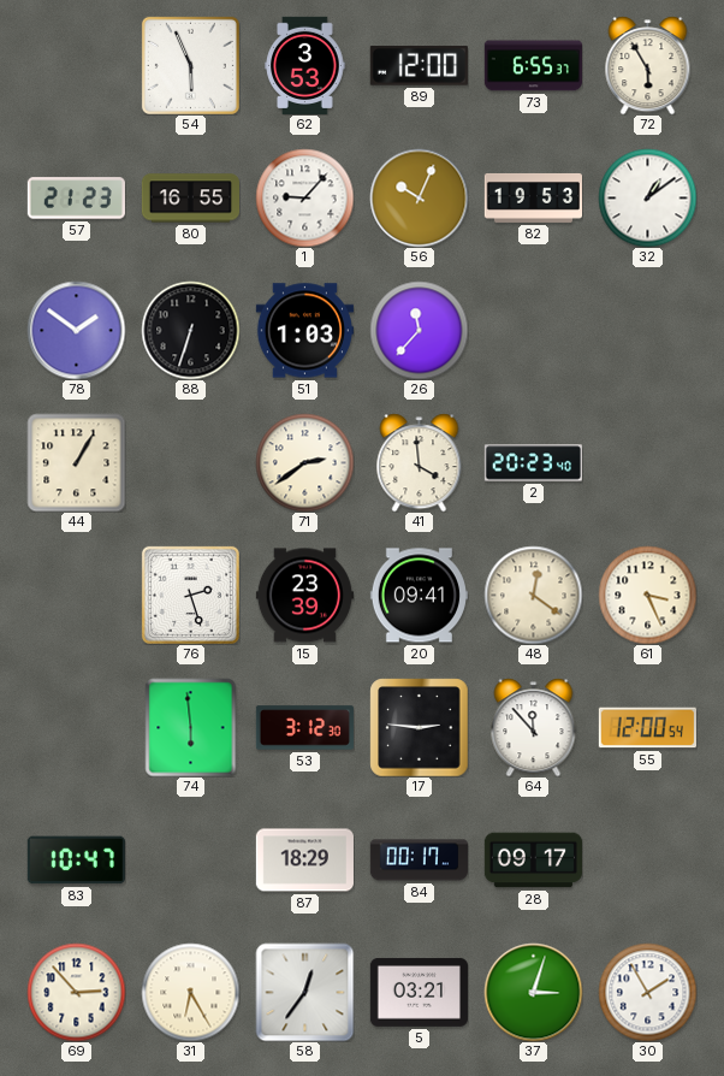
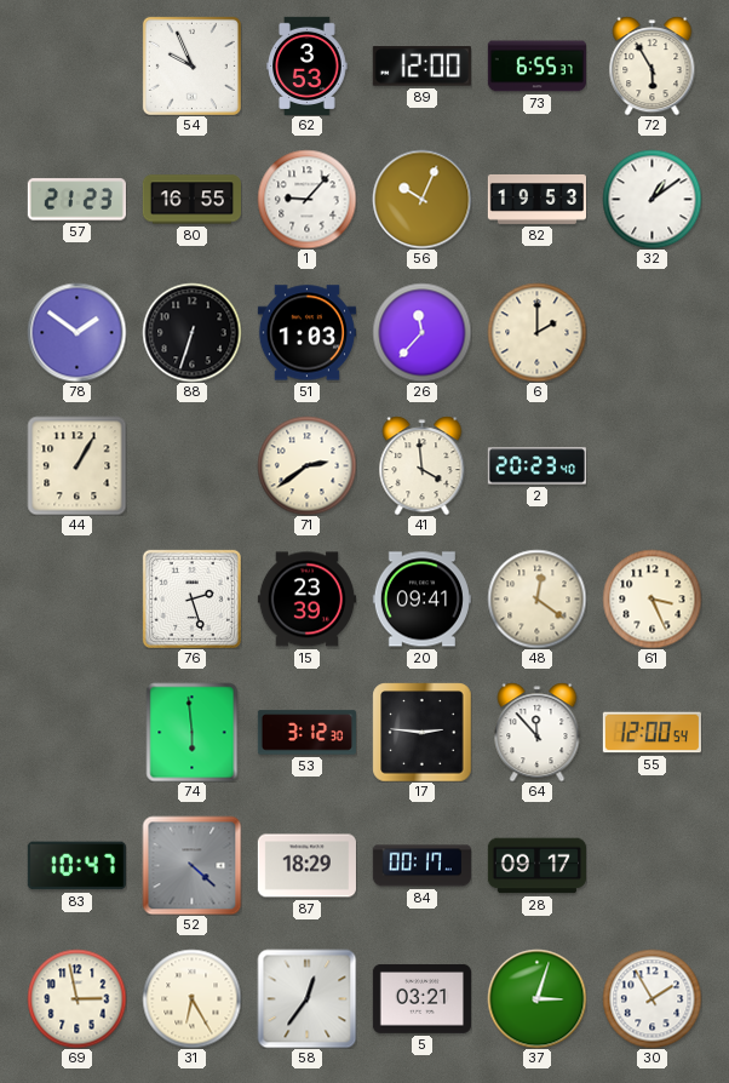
54: 5:56 -> 9:56
6: none -> 2:00
52: none -> 4:22
69: 2:53 -> 2:58
